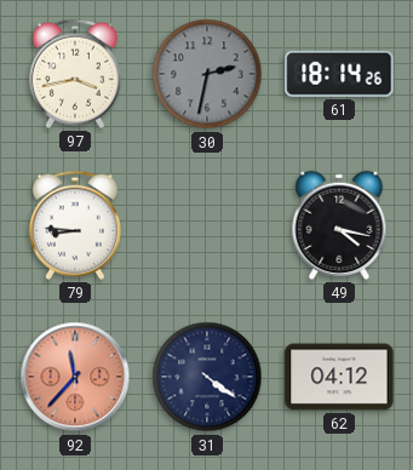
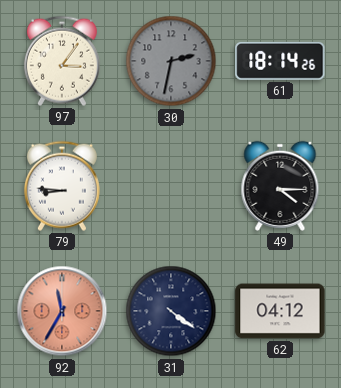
97: 3:43 -> 3:06
49: 4:17 -> 4:15
92: 11:37 -> 11:35
